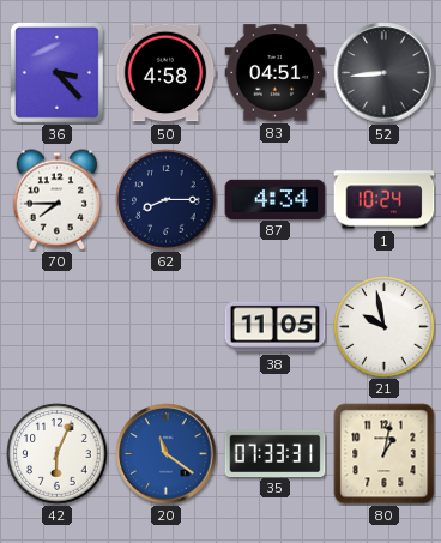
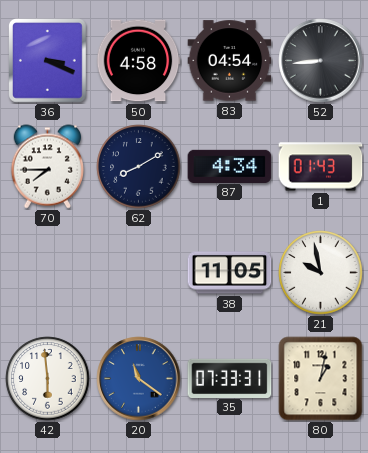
36: 3:23 -> 3:19
83: 04:51 -> 04:54
62: 8:15 -> 8:10
1: 10:24 -> 01:43
42: 6:04 -> 5:59
